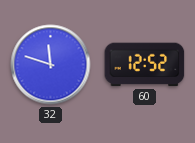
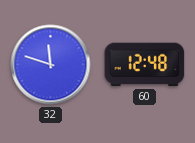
60: 12:52 -> 12:48
